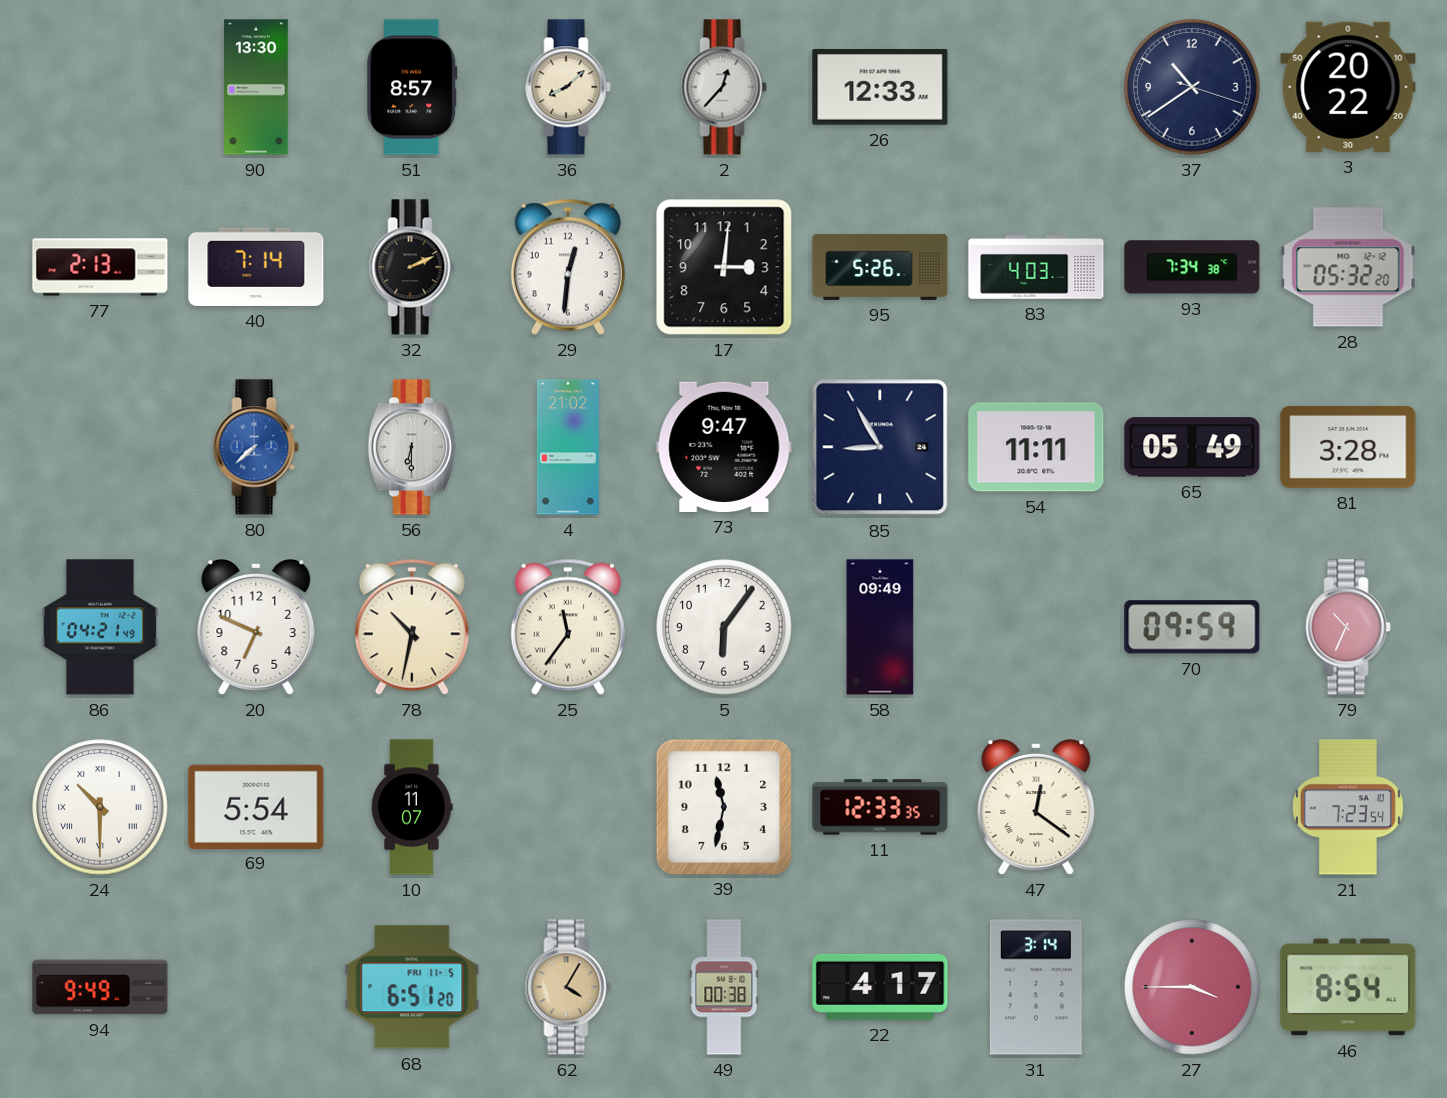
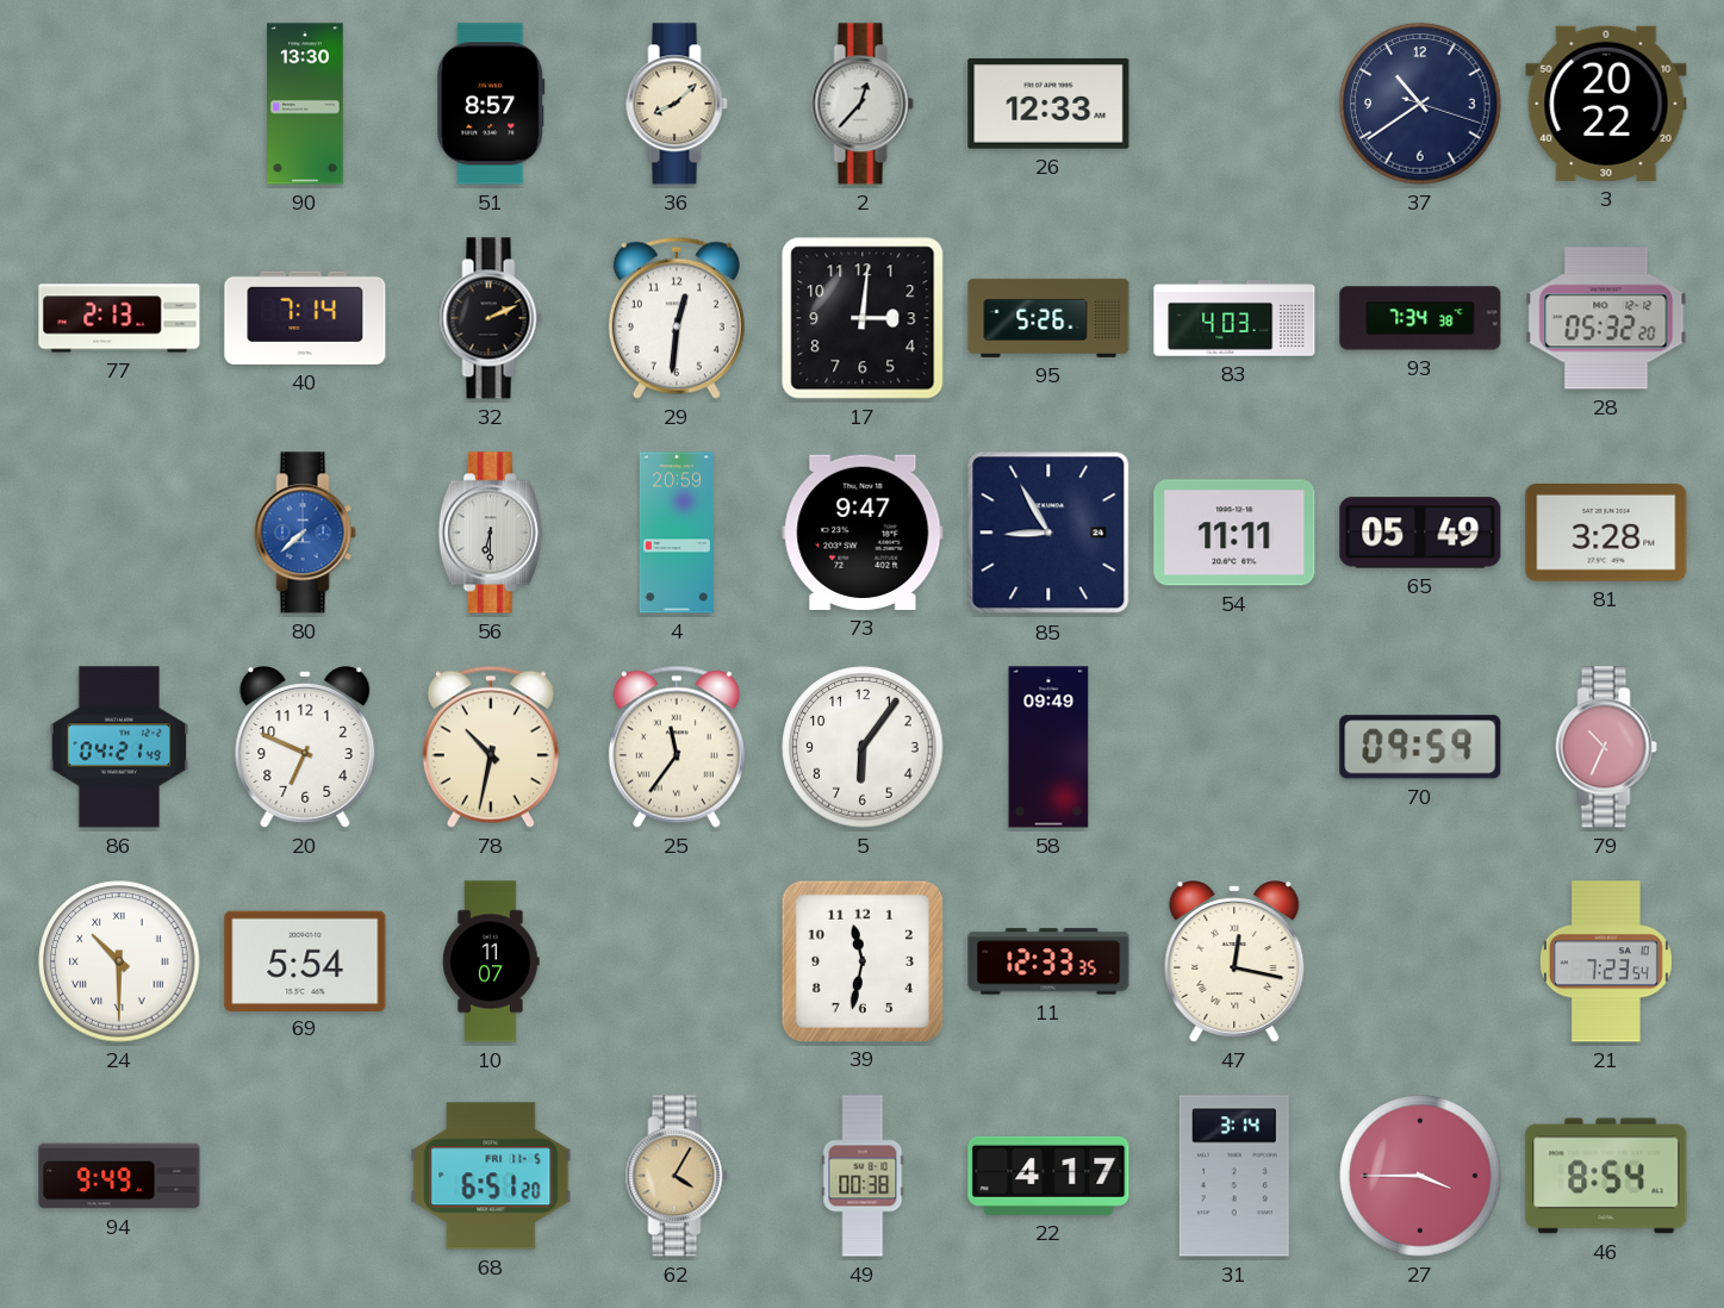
4: 21:02 -> 20:59
47: 12:21 -> 12:17
